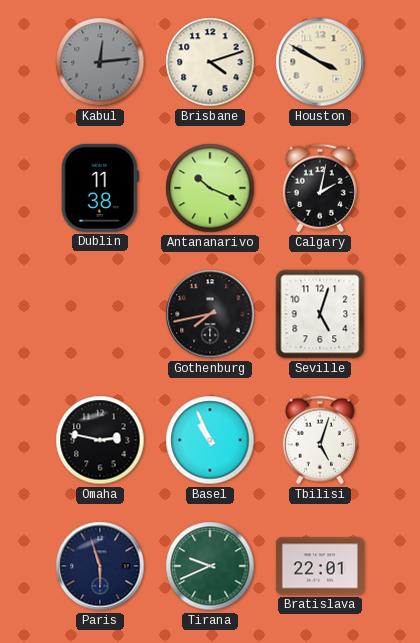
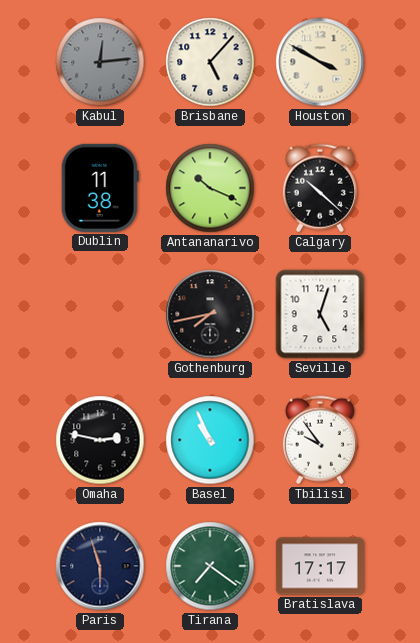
Brisbane: 4:12 -> 5:07
Calgary: 2:02 -> 10:22
Tbilisi: 5:03 -> 9:54
Tirana: 9:41 -> 7:21
Bratislava: 22:01 -> 17:17
